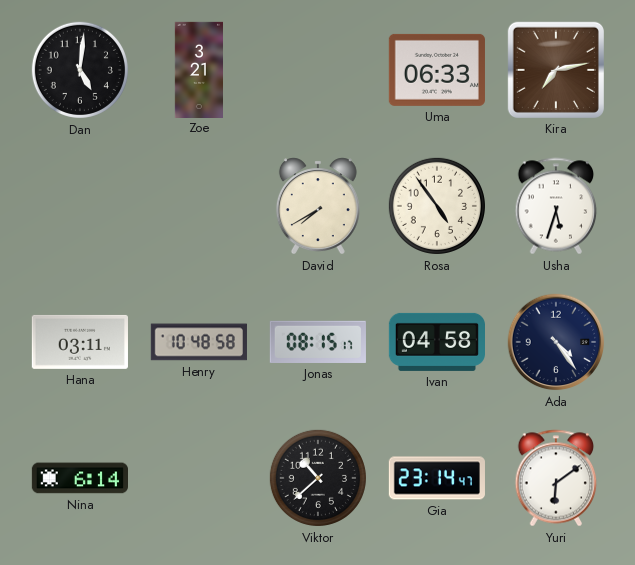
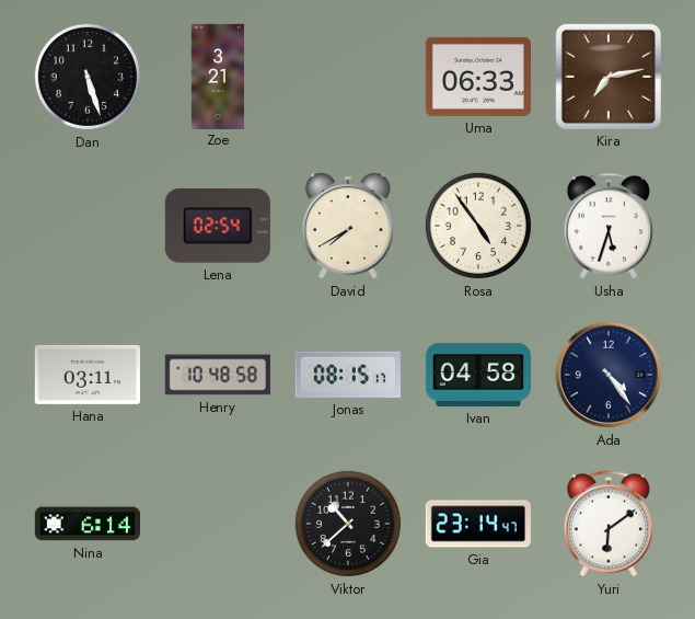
Dan: 5:01 -> 5:27
Lena: none -> 02:54
